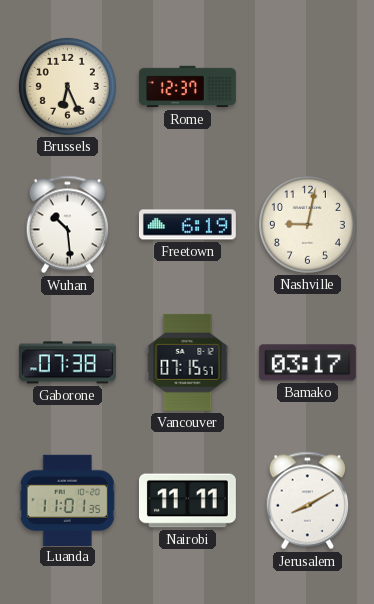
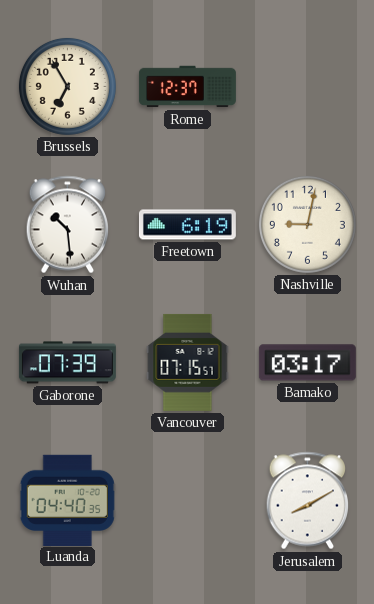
Brussels: 6:26 -> 6:55
Gaborone: 07:38 -> 07:39
Luanda: 11:01 -> 04:40
Nairobi: 11:11 -> none
